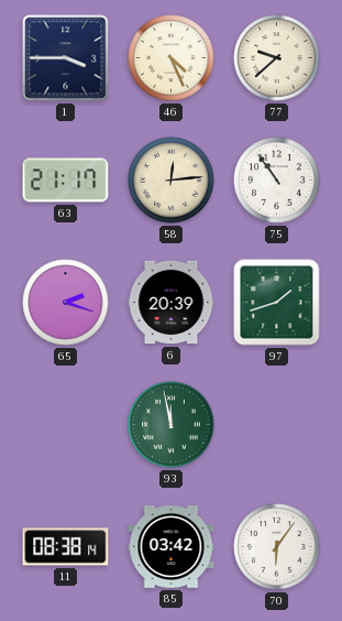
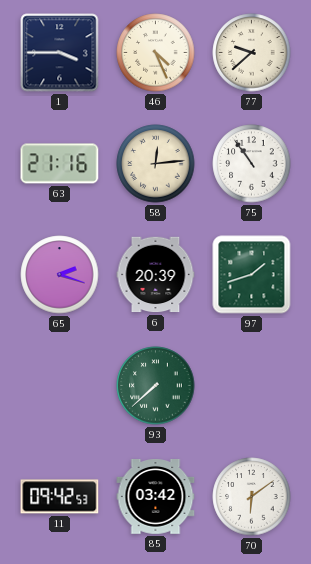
63: 21:17 -> 21:16
93: 11:58 -> 7:38
11: 08:38 -> 09:42
70: 6:06 -> 6:09
